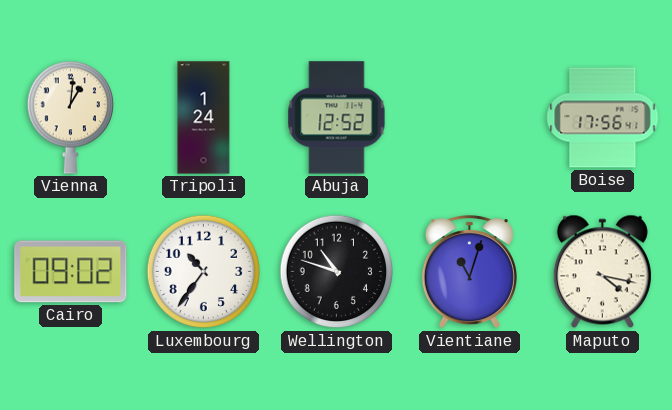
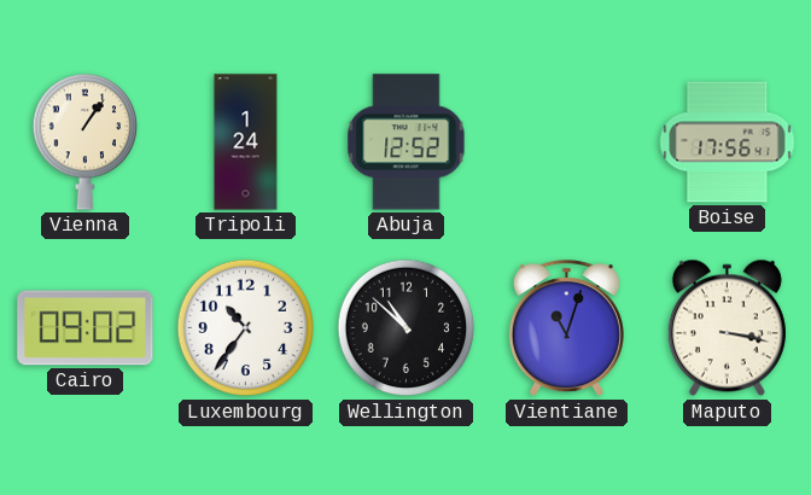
Vienna: 1:01 -> 1:06
Wellington: 10:48 -> 10:52
Maputo: 4:17 -> 3:17
